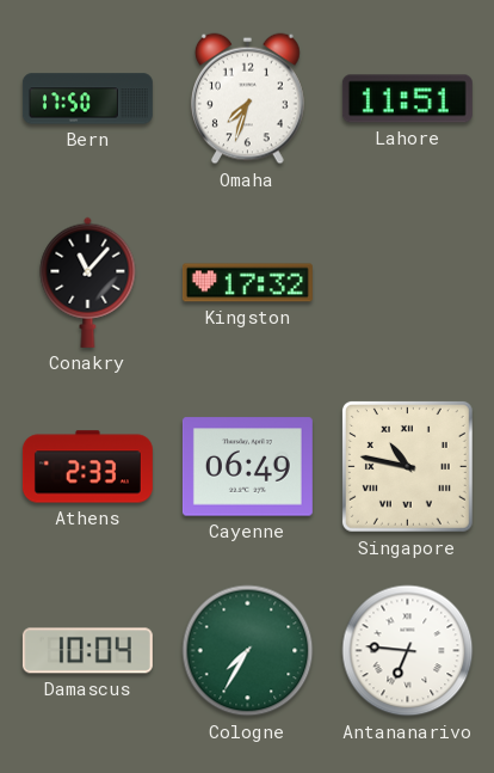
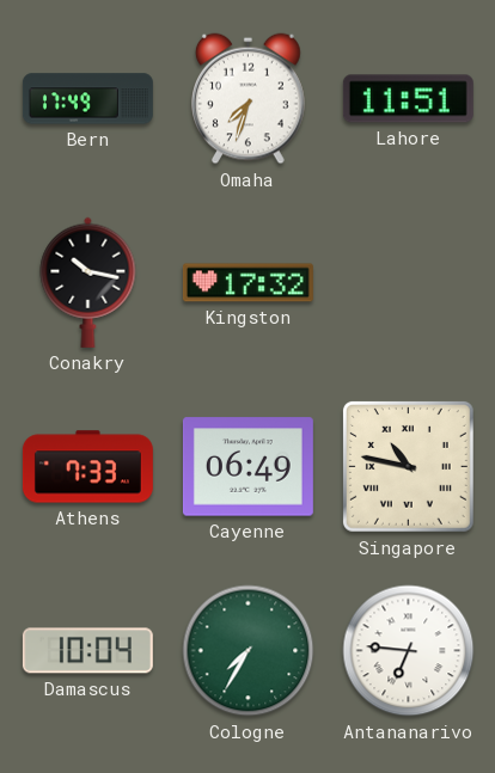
Bern: 17:50 -> 17:49
Conakry: 11:07 -> 10:17
Athens: 2:33 -> 7:33
